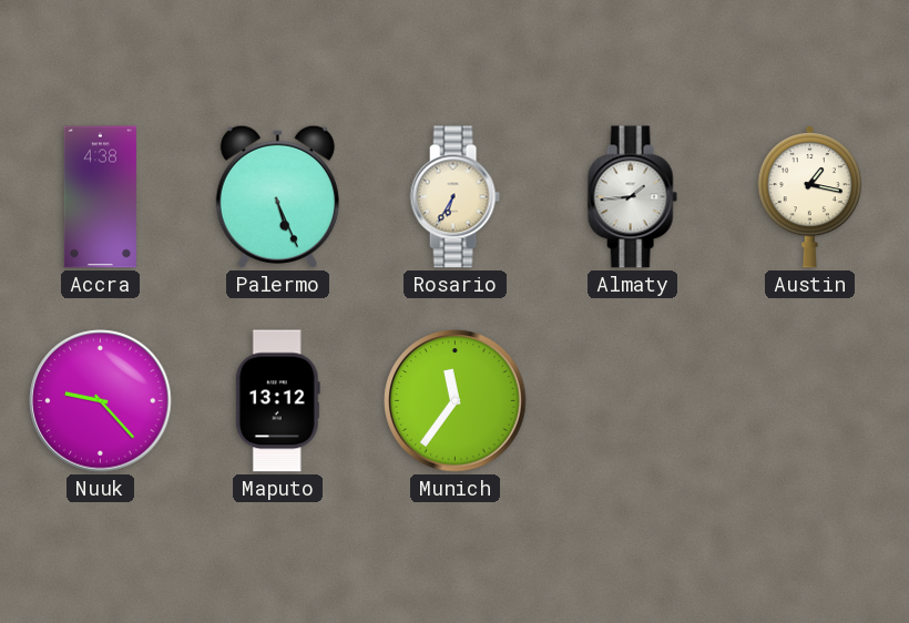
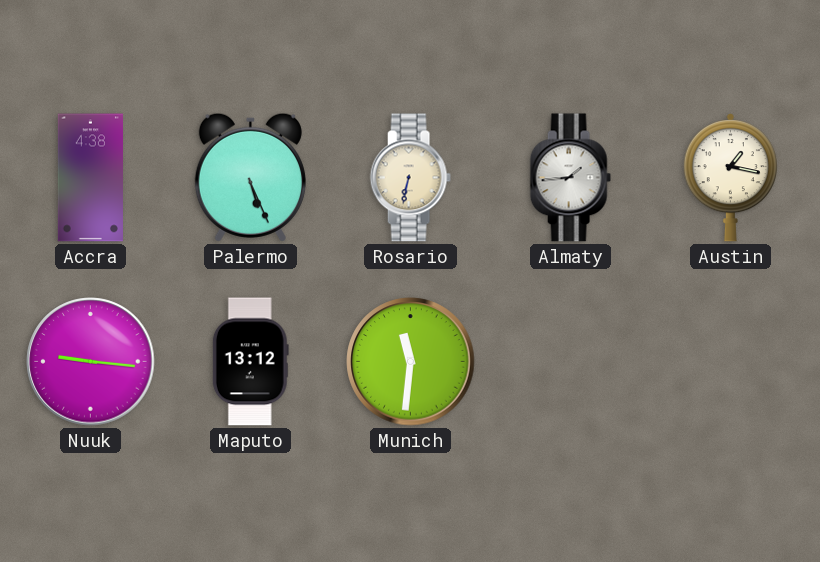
Rosario: 6:35 -> 6:32
Nuuk: 9:23 -> 9:16
Munich: 11:36 -> 11:31
